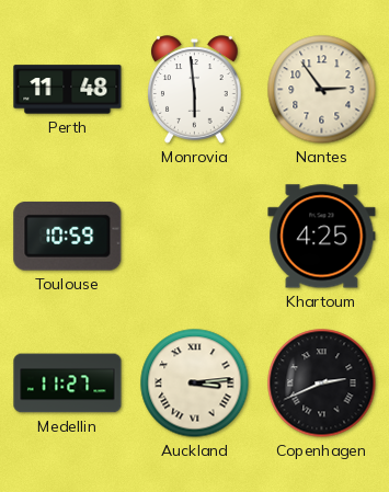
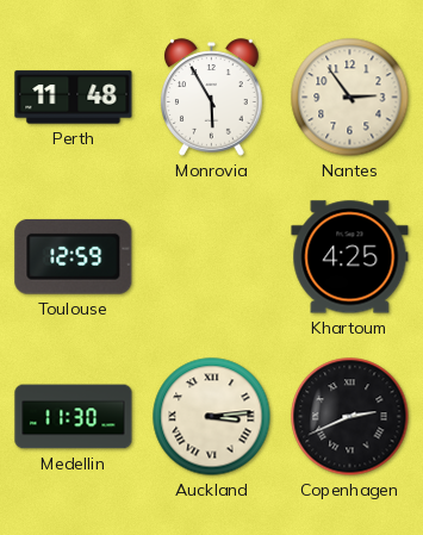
Monrovia: 5:59 -> 5:55
Toulouse: 10:59 -> 12:59
Medellin: 11:27 -> 11:30
